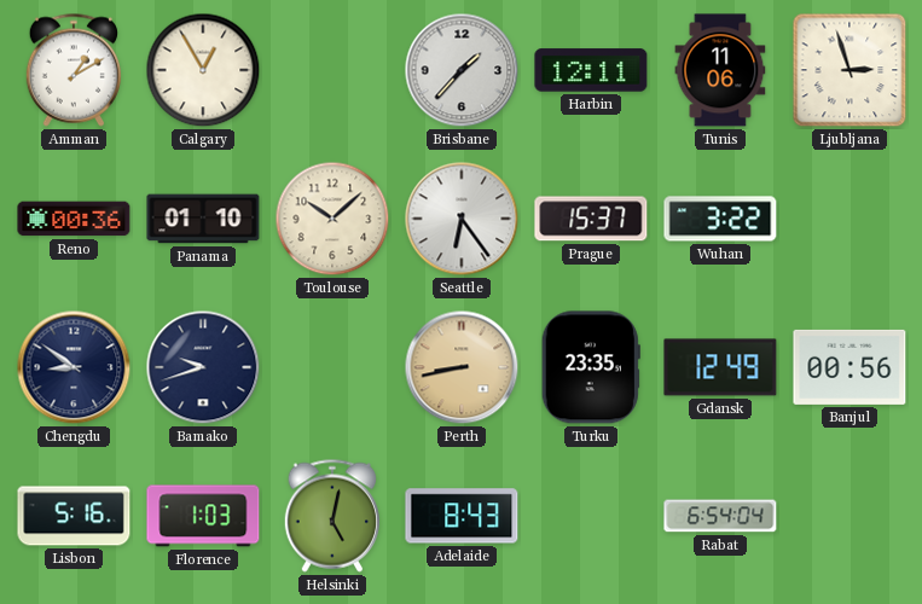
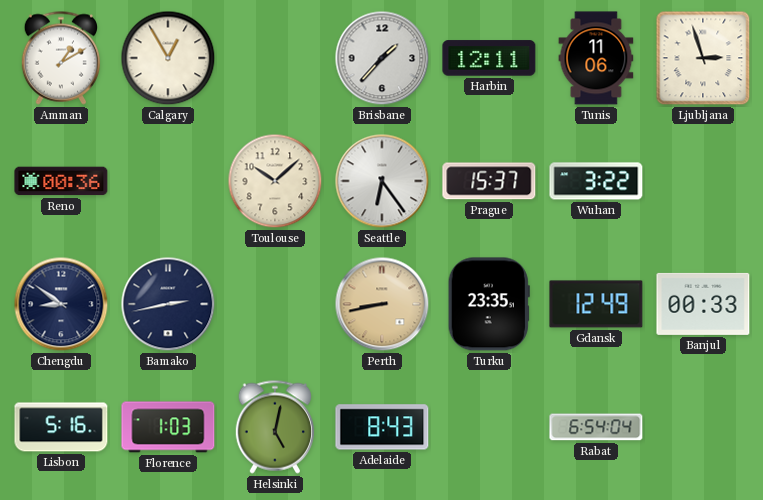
Panama: 01:10 -> none
Bamako: 9:42 -> 2:43
Banjul: 00:56 -> 00:33
